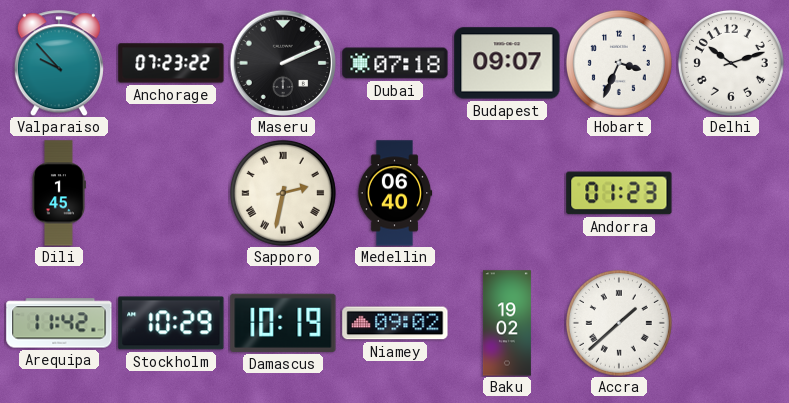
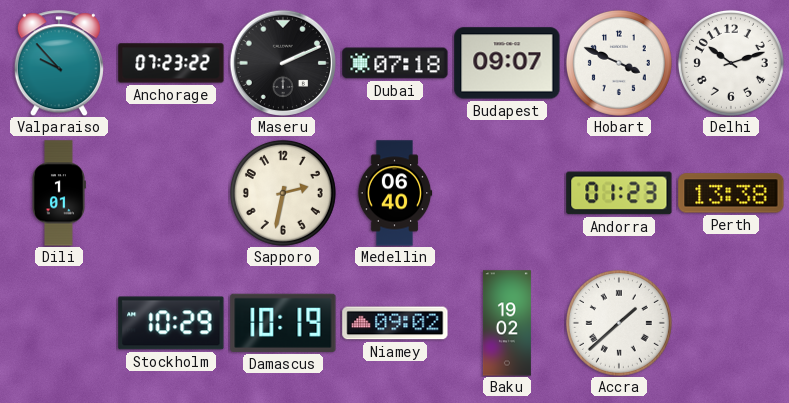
Hobart: 3:34 -> 3:49
Dili: 1:45 -> 1:01
Sapporo numerals: Roman -> Arabic
Perth: none -> 13:38
Arequipa: 11:42 -> none
